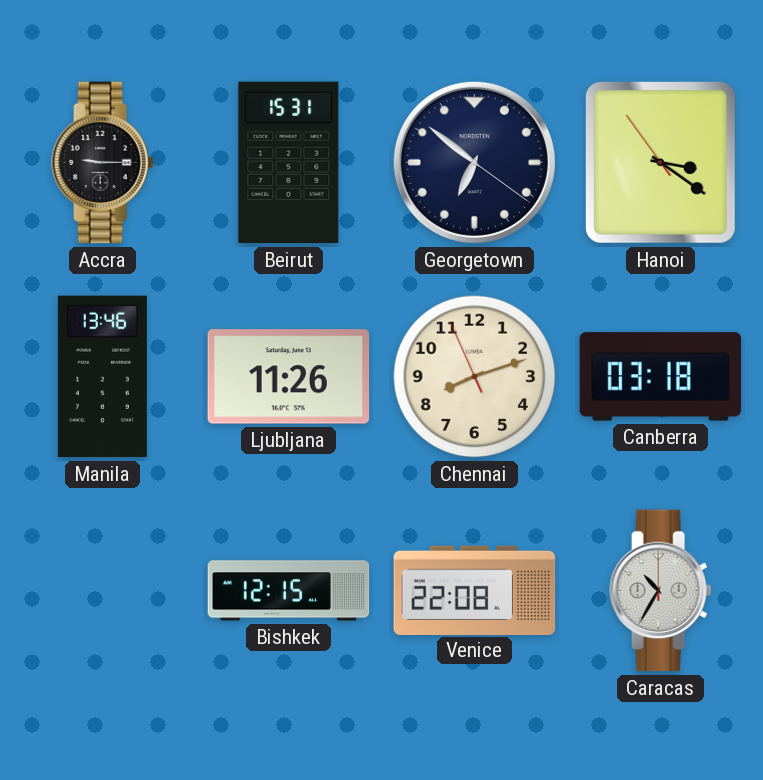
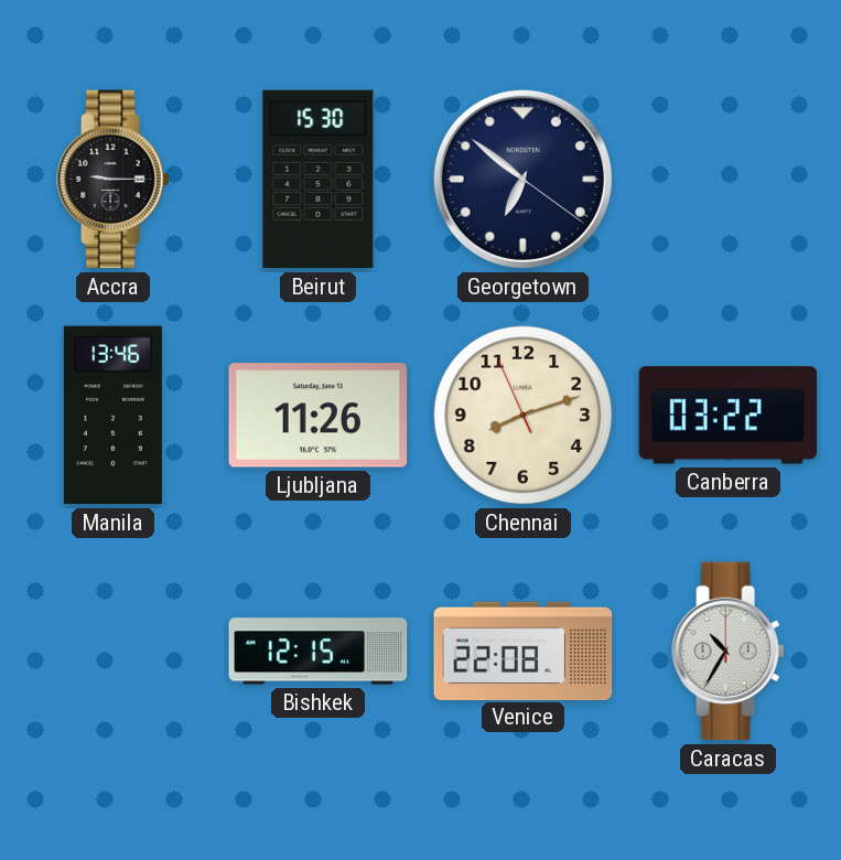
Beirut: 15:31 -> 15:30
Hanoi: 3:20 -> none
Canberra: 03:18 -> 03:22
